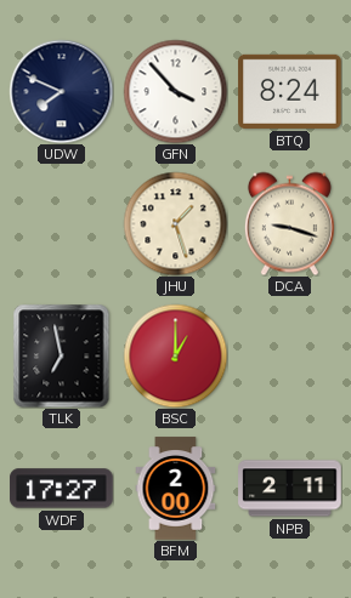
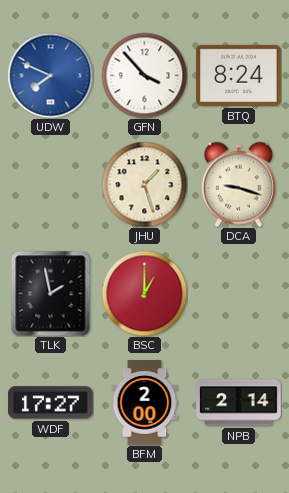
UDW dial: navy -> blue
TLK: 6:58 -> 1:58
NPB: 2:11 -> 2:14
